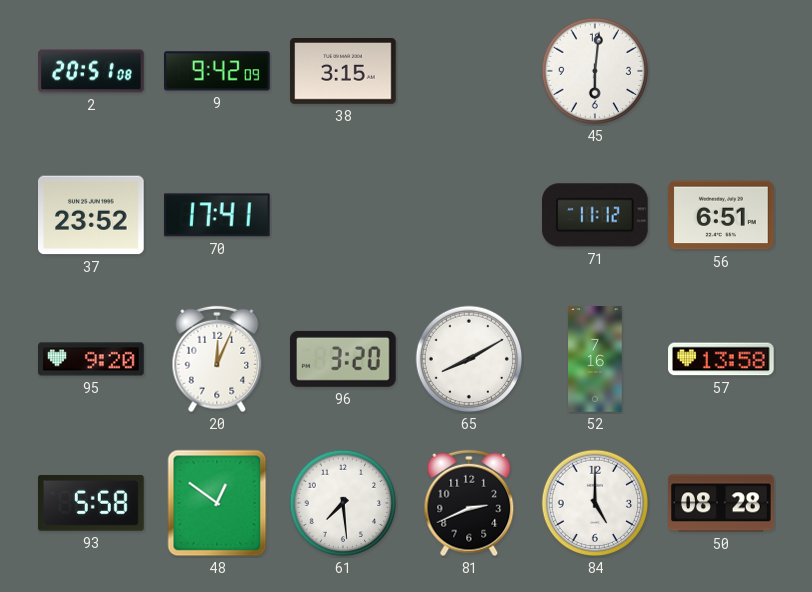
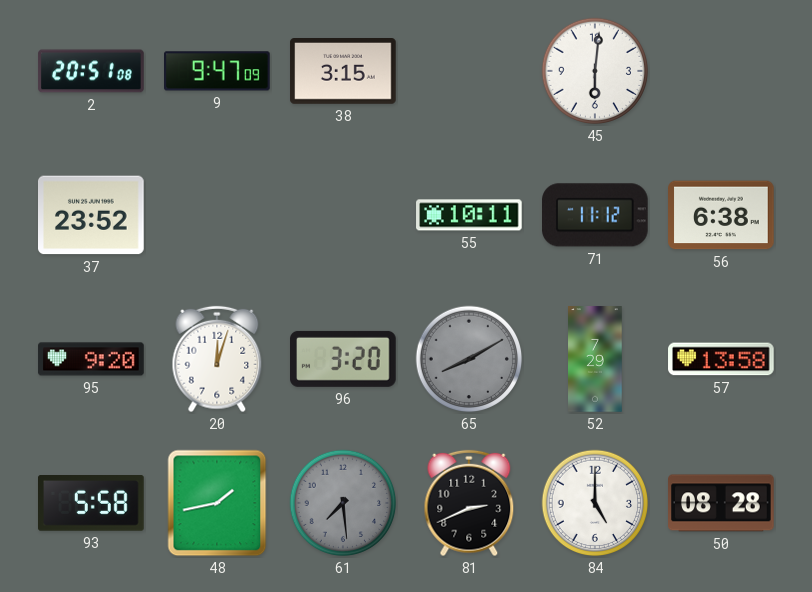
9: 9:42 -> 9:47
70: 17:41 -> none
55: none -> 10:11
56: 6:51 -> 6:38
20: 12:04 -> 12:03
65 dial: white -> grey
52: 7:16 -> 7:29
48: 12:51 -> 1:43
61 dial: white -> grey
